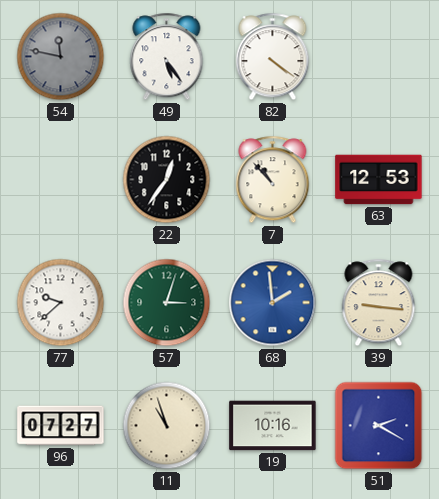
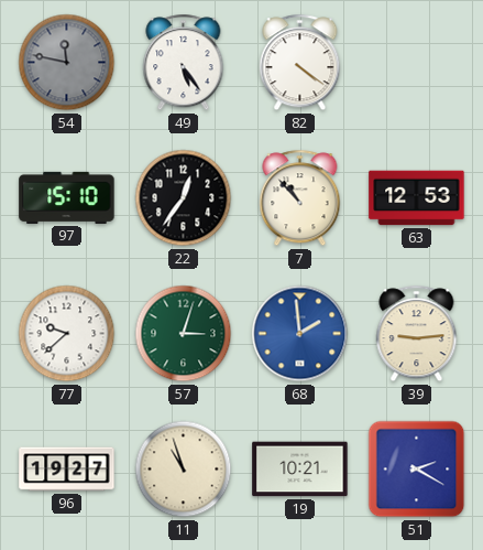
97: none -> 15:10
39: 9:16 -> 9:14
96: 07:27 -> 19:27
19: 10:16 -> 10:21
